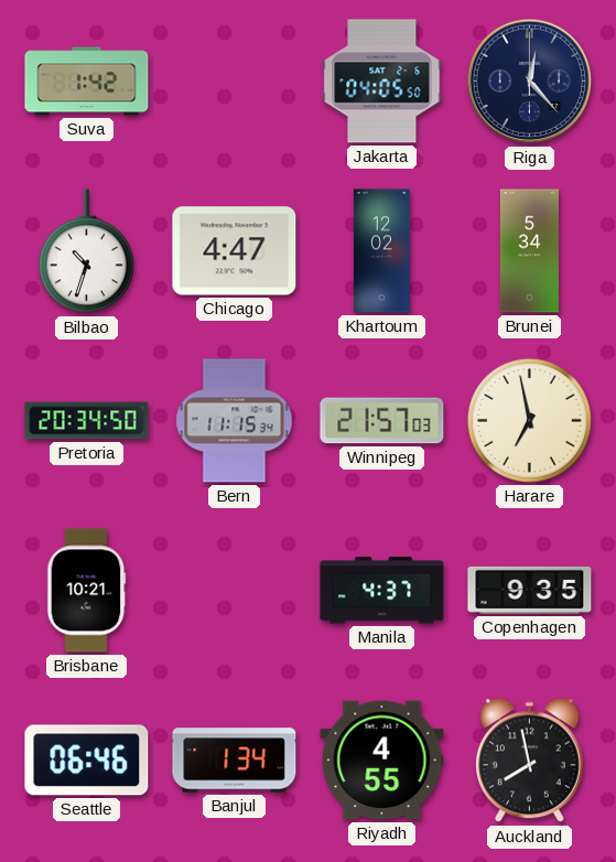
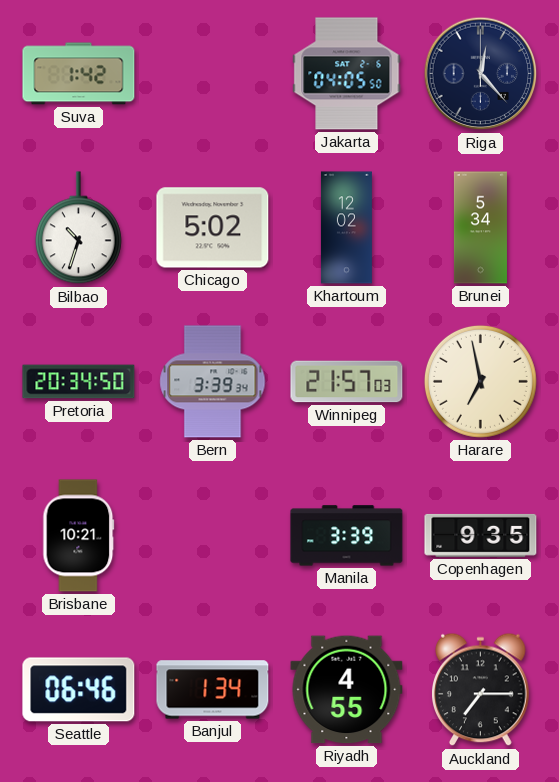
Chicago: 4:47 -> 5:02
Bern: 11:15 -> 3:39
Manila: 4:37 -> 3:39
Auckland: 7:58 -> 7:15
